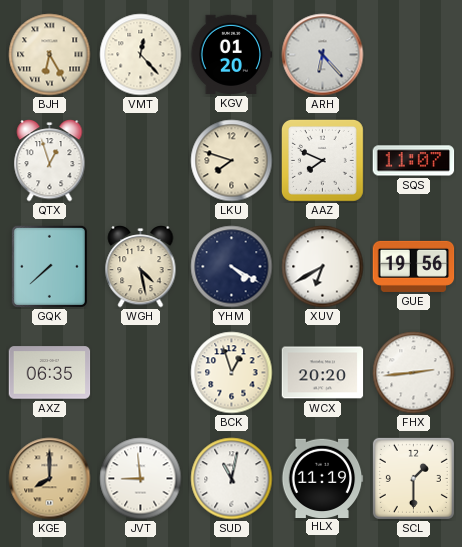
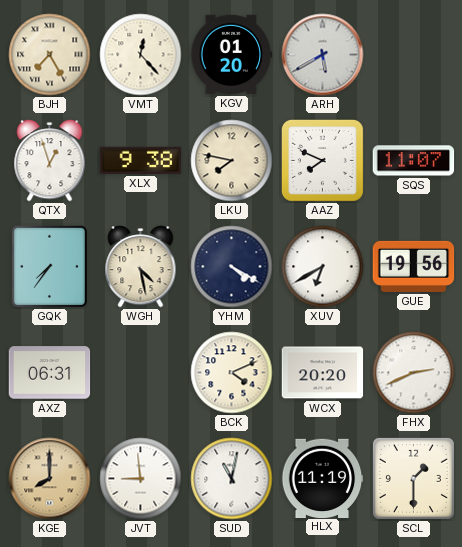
BJH: 6:25 -> 7:25
ARH: 6:23 -> 5:40
XLX: none -> 9:38
LKU: 7:48 -> 7:47
GQK: 7:38 -> 7:36
AXZ: 06:35 -> 06:31
BCK: 12:57 -> 4:11
FHX: 2:44 -> 2:41
